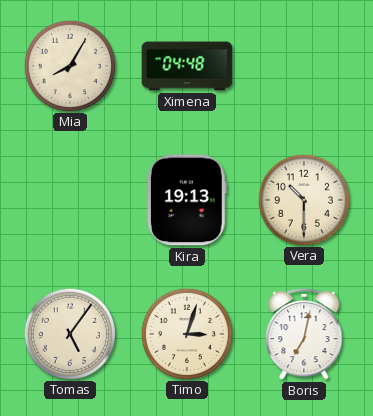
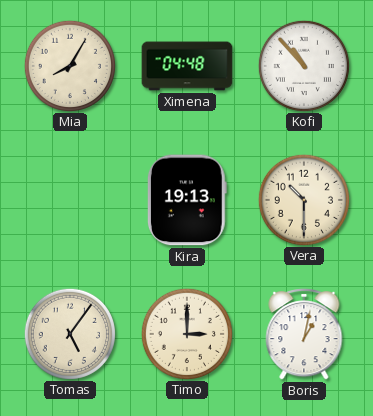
Kofi: none -> 10:53
Timo: 3:03 -> 3:00
Boris: 7:02 -> 1:02
